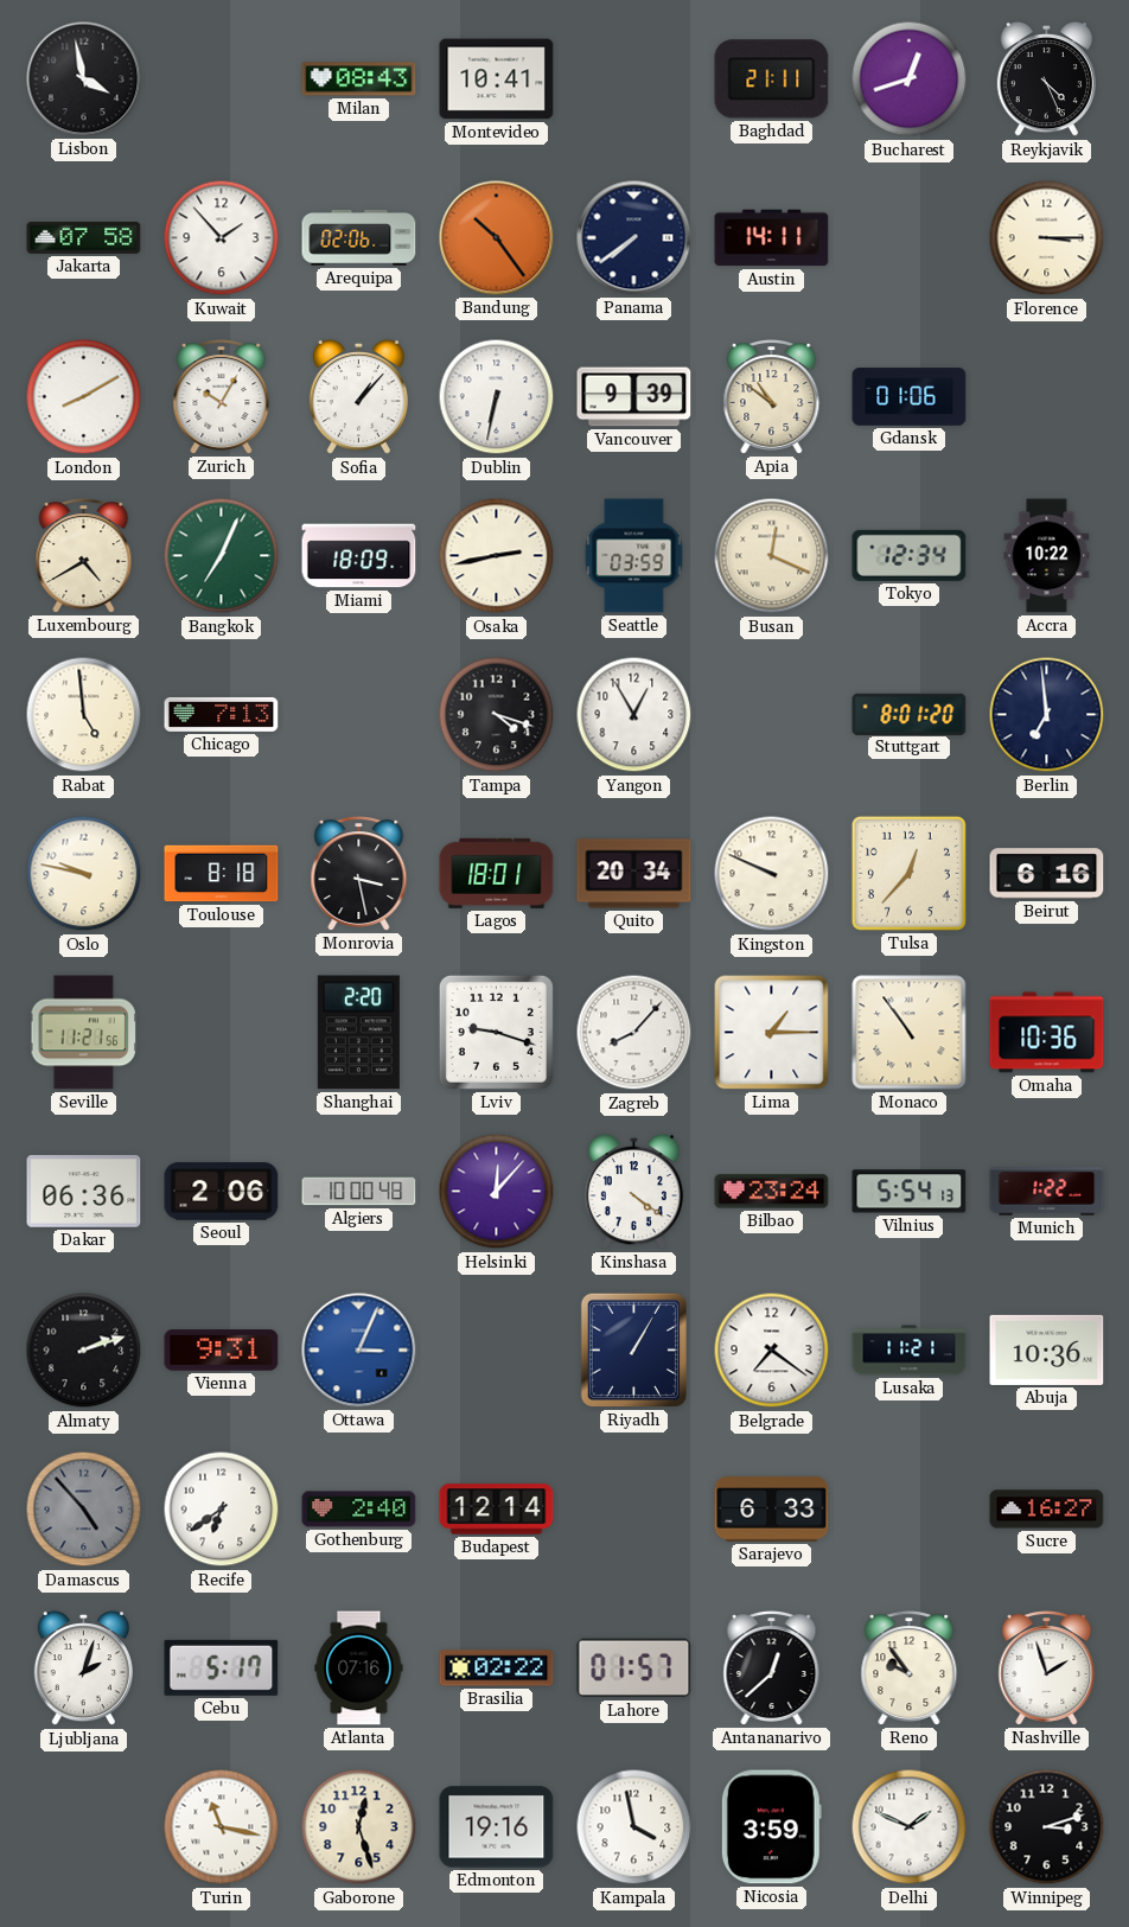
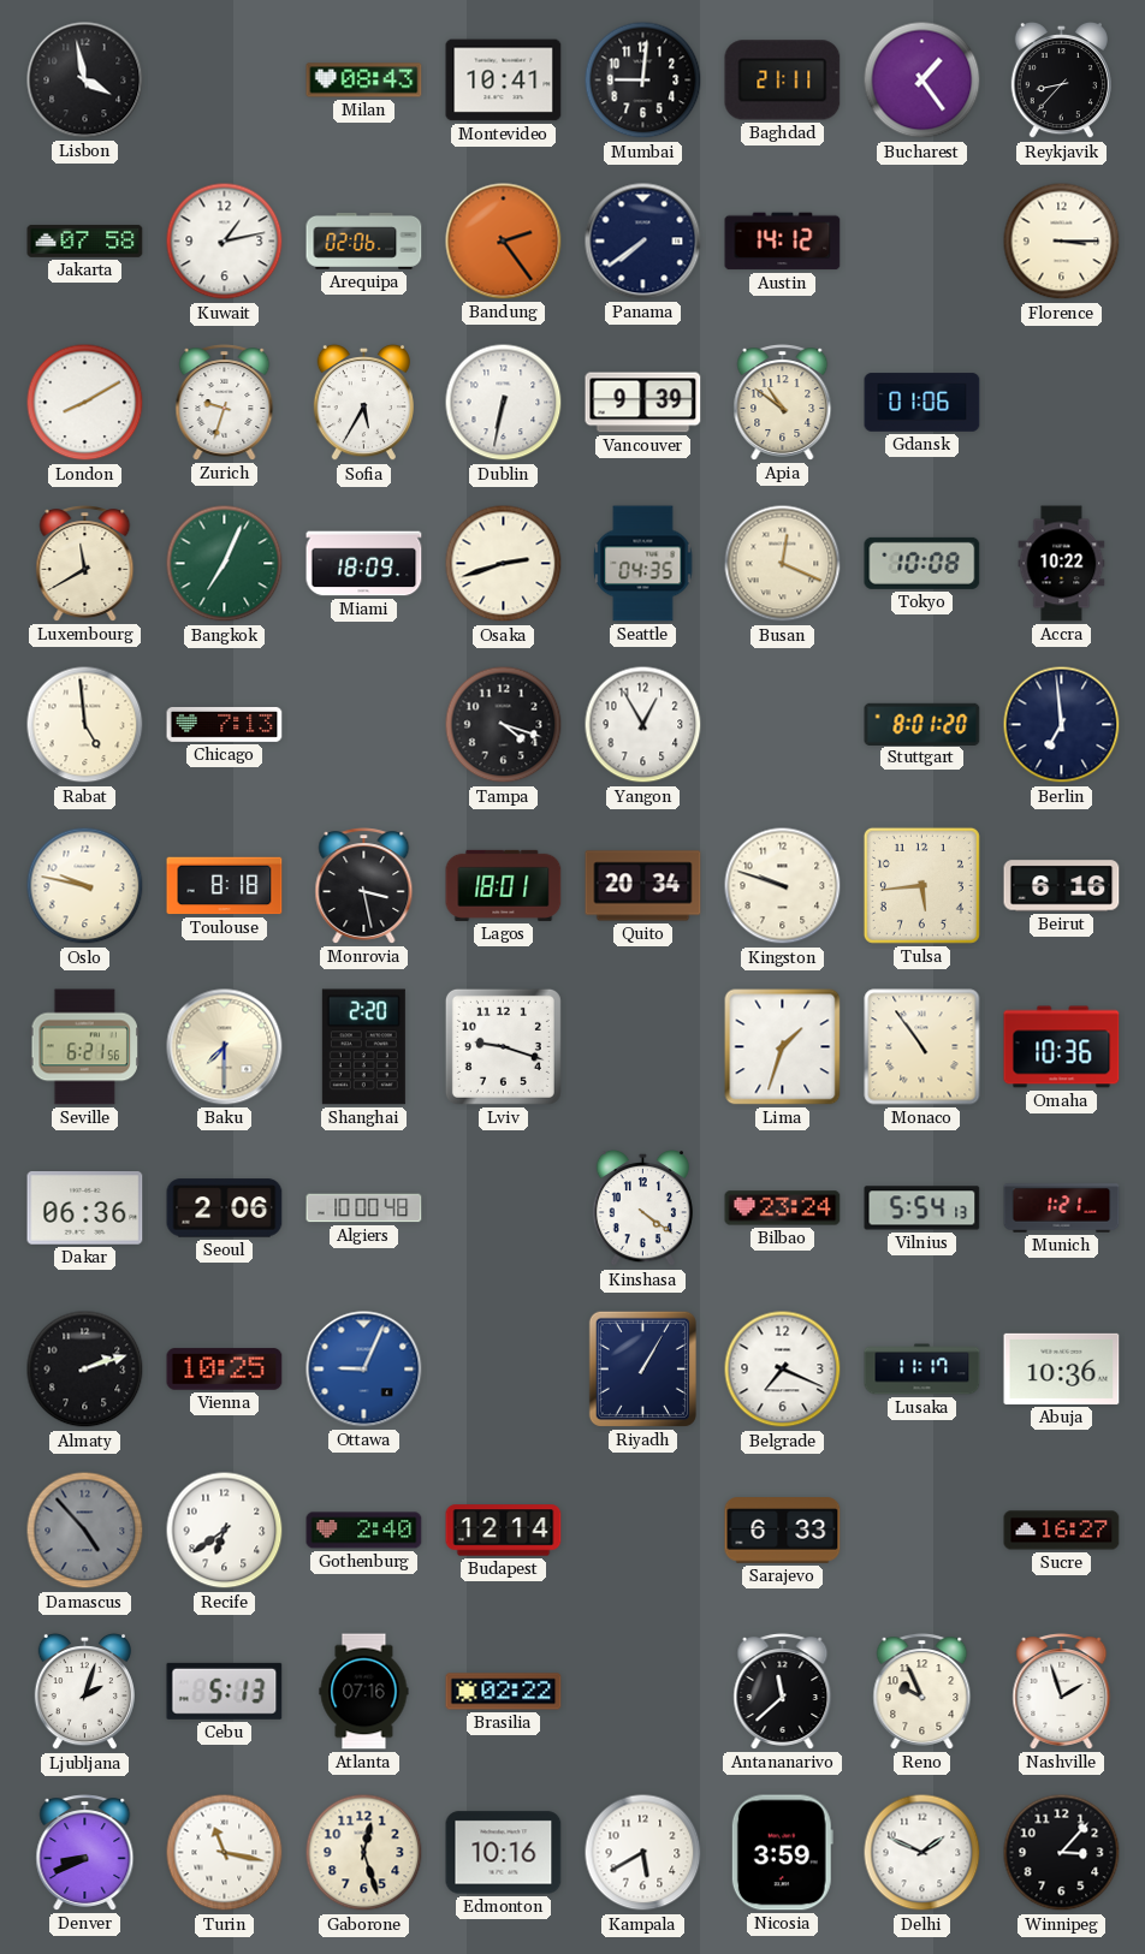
Mumbai: none -> 9:01
Bucharest: 12:42 -> 1:24
Reykjavik: 4:26 -> 8:37
Kuwait: 1:53 -> 1:13
Bandung: 10:24 -> 2:24
Austin: 14:11 -> 14:12
Zurich: 10:05 -> 9:33
Sofia: 1:07 -> 5:35
Luxembourg: 4:40 -> 11:40
Osaka: 2:43 -> 2:42
Seattle: 03:59 -> 04:35
Tokyo: 12:34 -> 10:08
Kingston: 9:49 -> 9:48
Tulsa: 12:37 -> 5:44
Seville: 11:21 -> 6:21
Baku: none -> 7:30
Zagreb: 8:07 -> none
Lima: 1:15 -> 1:33
Helsinki: 12:07 -> none
Munich: 1:22 -> 1:21
Vienna: 9:31 -> 10:25
Ottawa: 3:04 -> 9:04
Belgrade: 7:21 -> 7:19
Lusaka: 11:21 -> 11:17
Cebu: 5:17 -> 5:13
Lahore: 01:57 -> none
Antananarivo: 12:38 -> 11:38
Reno: 9:54 -> 9:56
Denver: none -> 8:41
Edmonton: 19:16 -> 10:16
Kampala: 3:58 -> 5:40
Winnipeg: 3:12 -> 3:07
